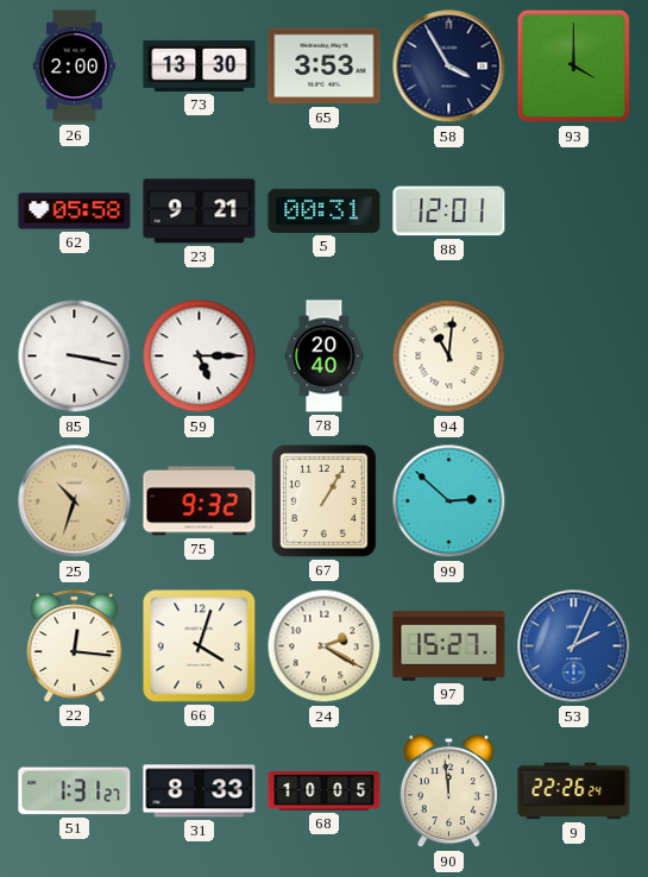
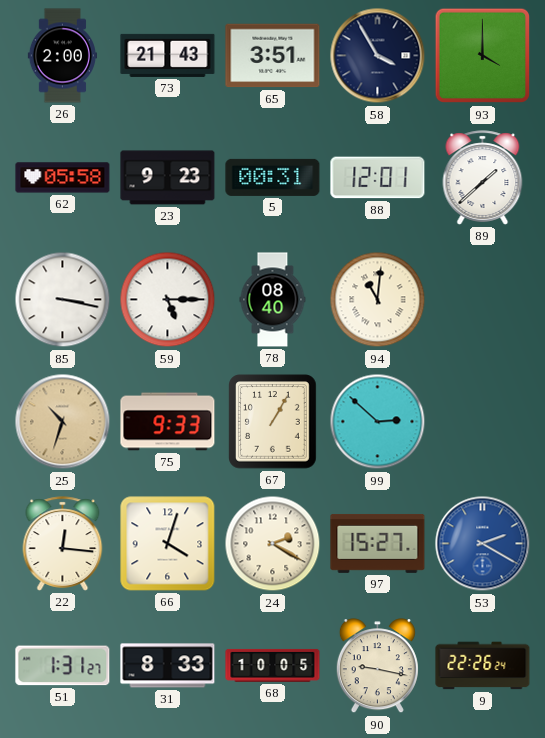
73: 13:30 -> 21:43
65: 3:53 -> 3:51
23: 9:21 -> 9:23
89: none -> 1:38
78: 20:40 -> 08:40
75: 9:32 -> 9:33
53: 2:04 -> 2:20
90: 11:59 -> 9:17
